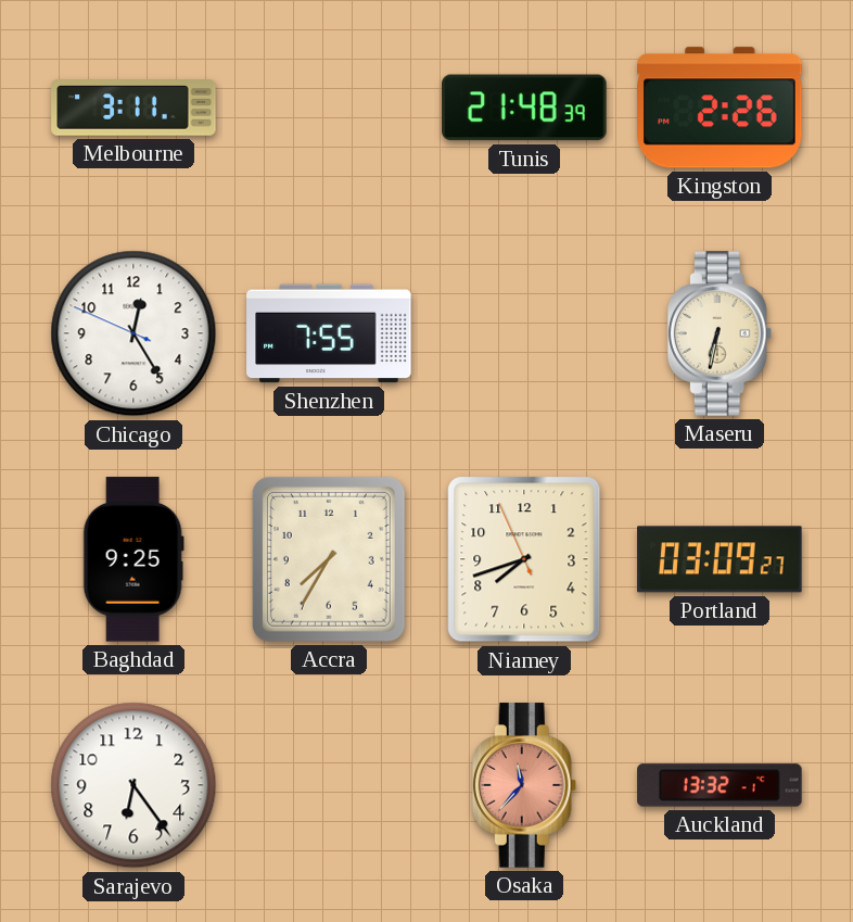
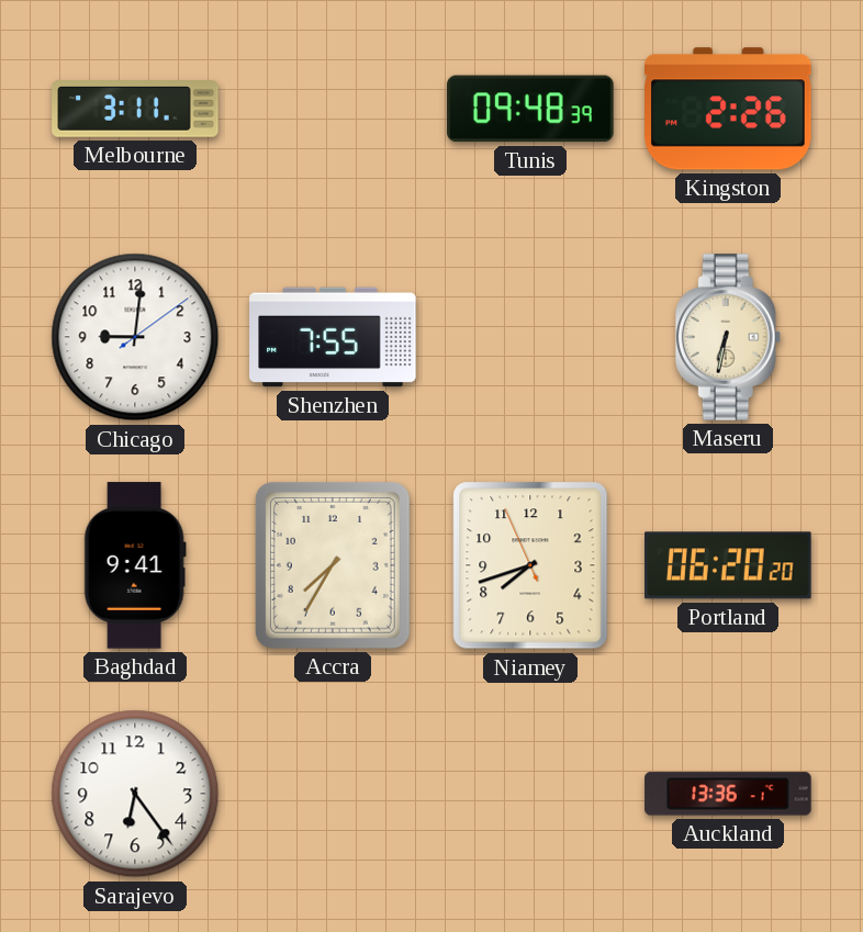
Tunis: 21:48 -> 09:48
Chicago: 12:24 -> 9:01
Baghdad: 9:25 -> 9:41
Portland: 03:09 -> 06:20
Osaka: 11:37 -> none
Auckland: 13:32 -> 13:36
